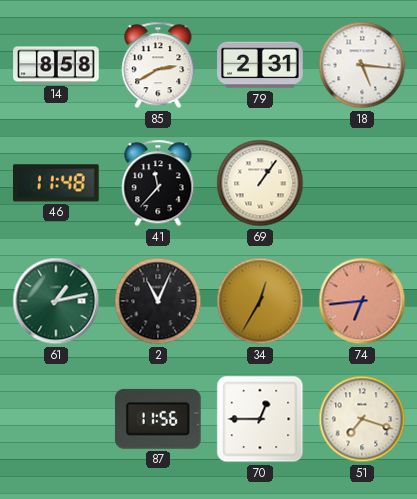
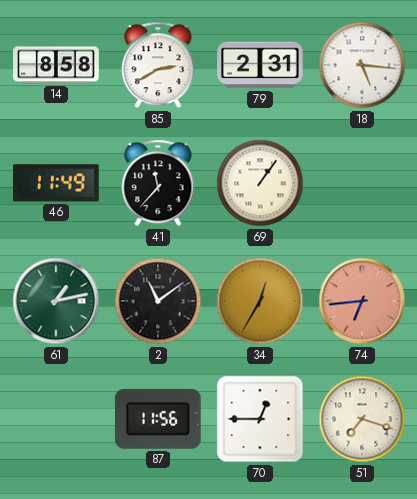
46: 11:48 -> 11:49
2: 11:04 -> 11:09
